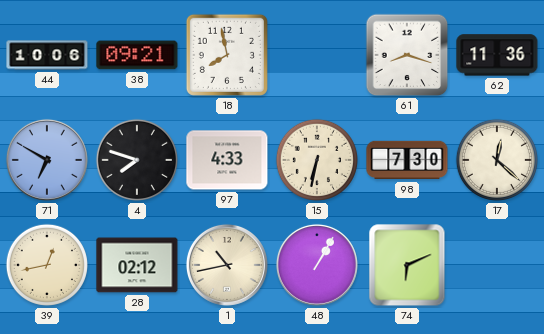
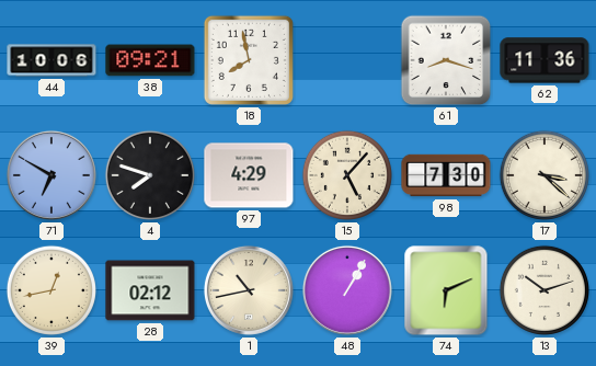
97: 4:33 -> 4:29
15: 6:32 -> 5:07
17: 12:22 -> 3:22
13: none -> 10:12
